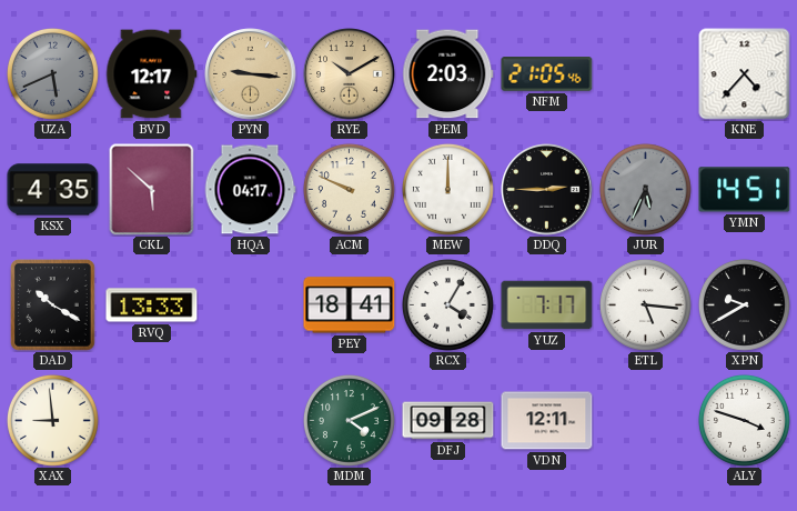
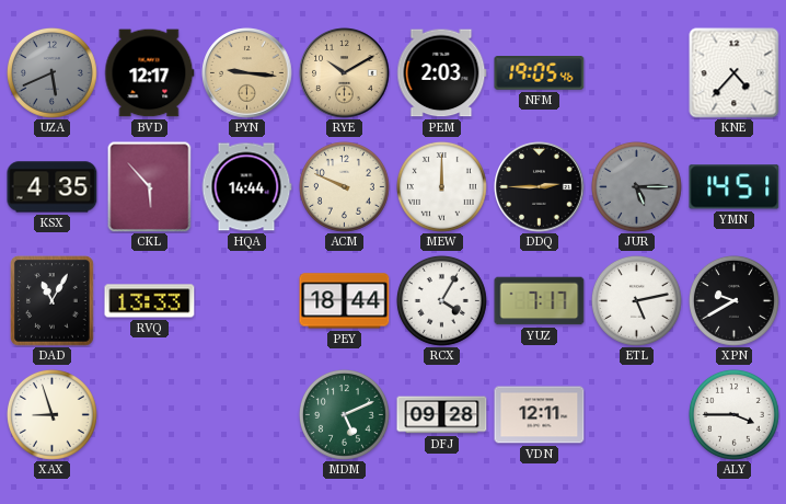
NFM: 21:05 -> 19:05
CKL: 5:52 -> 5:53
HQA: 04:17 -> 14:44
JUR: 5:34 -> 5:15
DAD: 10:20 -> 11:05
PEY: 18:41 -> 18:44
ETL: 5:16 -> 5:13
XAX: 8:59 -> 8:57
MDM: 4:11 -> 5:11
ALY: 3:48 -> 3:45
